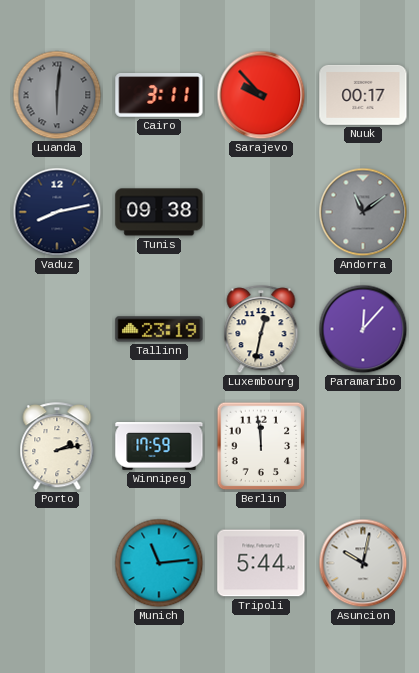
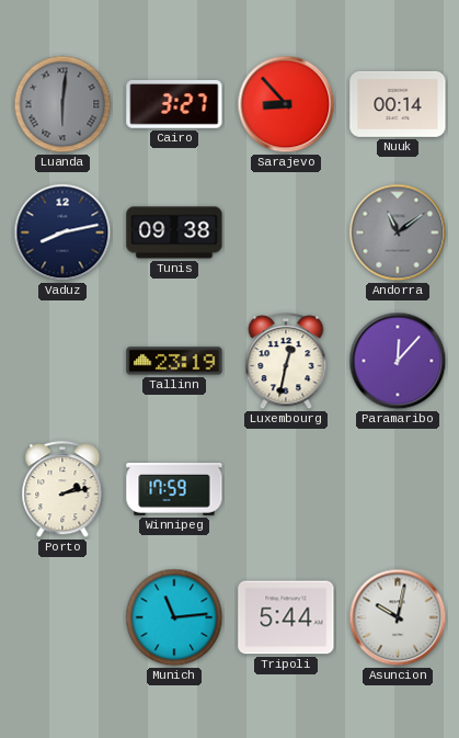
Cairo: 3:11 -> 3:27
Sarajevo: 9:53 -> 8:53
Nuuk: 00:17 -> 00:14
Berlin: 11:59 -> none
